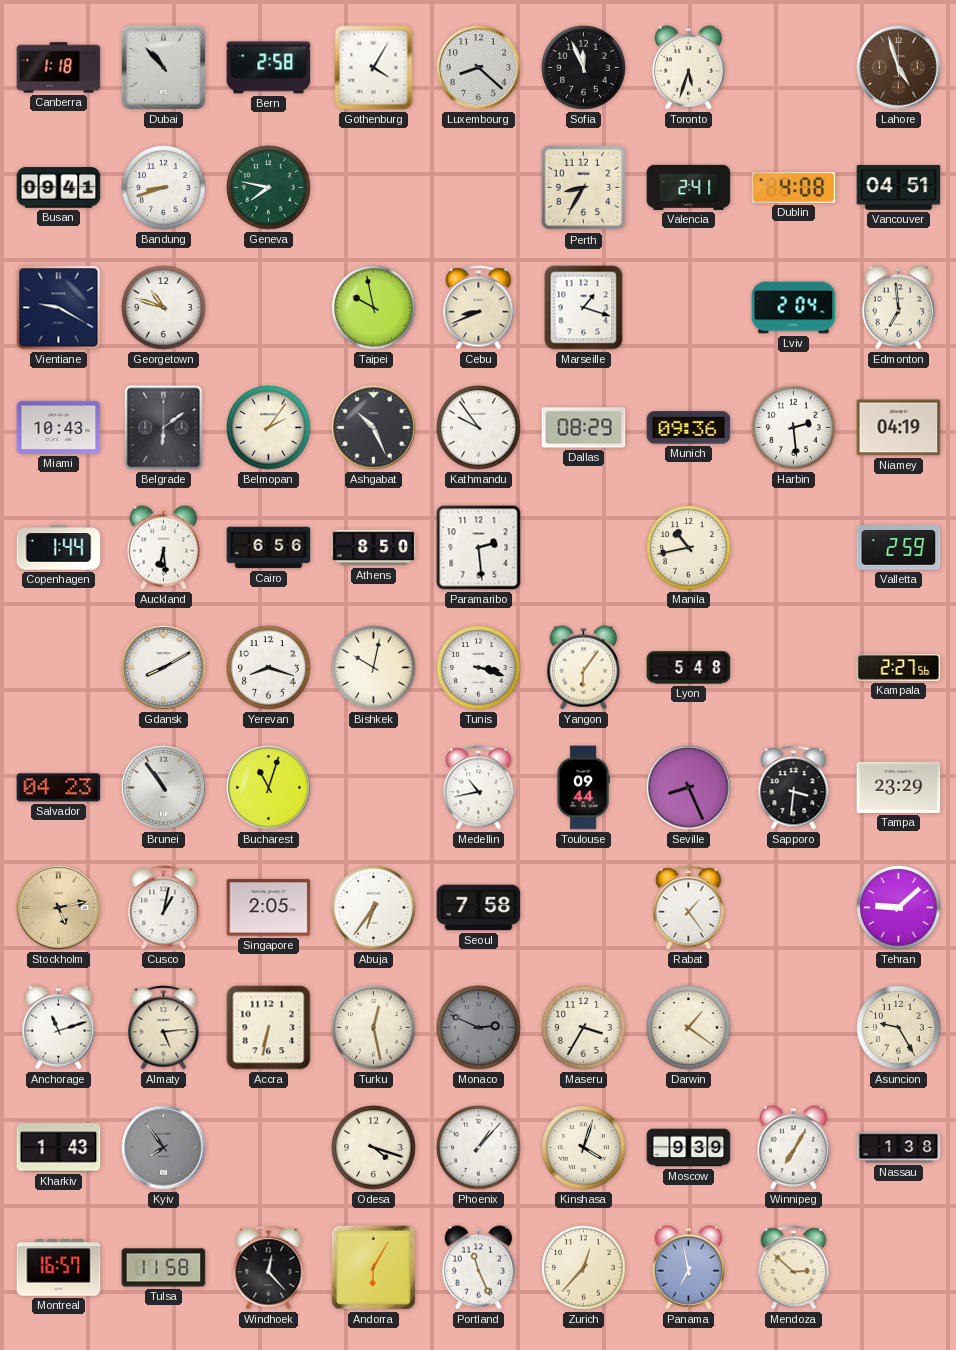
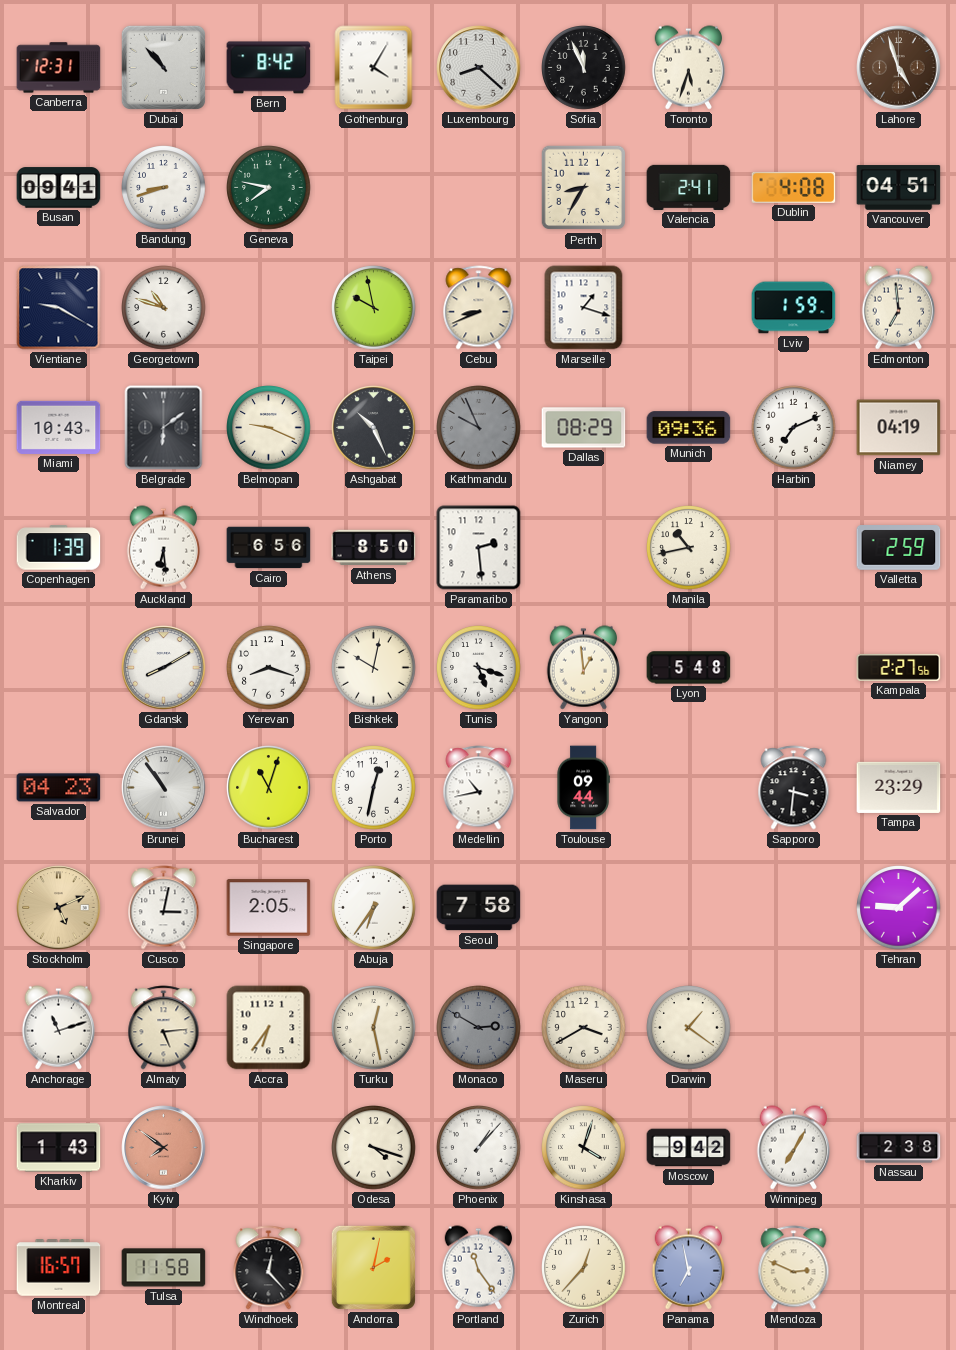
Canberra: 1:18 -> 12:31
Bern: 2:58 -> 8:42
Lviv: 2:04 -> 1:59
Belmopan: 2:06 -> 9:19
Kathmandu: 9:54 -> 9:56
Kathmandu dial: white -> grey
Harbin: 2:29 -> 7:11
Copenhagen: 1:44 -> 1:39
Tunis: 3:18 -> 5:18
Yangon: 6:06 -> 12:59
Porto: none -> 12:32
Seville: 8:26 -> none
Stockholm: 5:13 -> 5:11
Cusco: 1:02 -> 3:02
Rabat: 1:24 -> none
Accra: 6:32 -> 6:36
Monaco: 2:49 -> 2:50
Maseru: 3:35 -> 3:40
Asuncion: 9:25 -> none
Kyiv: 7:54 -> 7:51
Kyiv dial: grey -> salmon
Moscow: 9:39 -> 9:42
Nassau: 1:38 -> 2:38
Andorra: 6:05 -> 2:02
Portland: 11:26 -> 11:24
Mendoza: 2:52 -> 2:49
